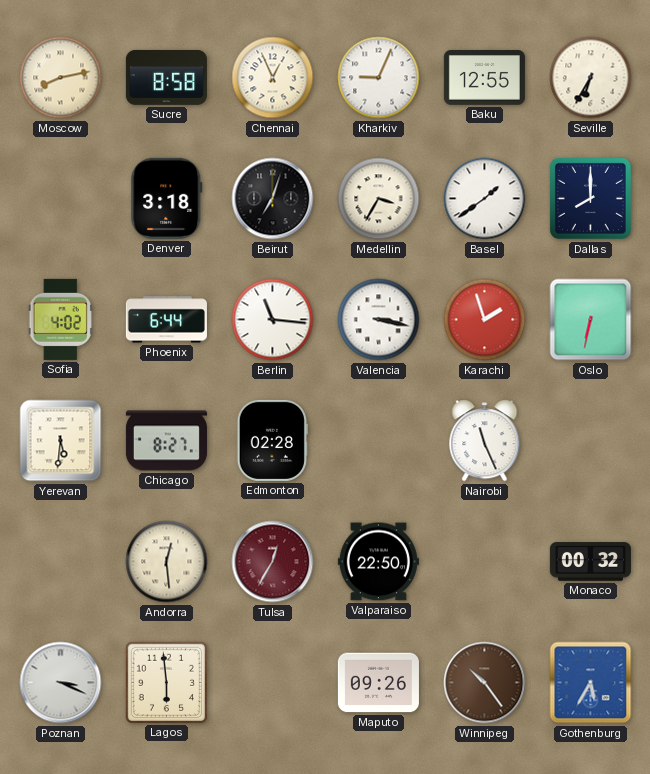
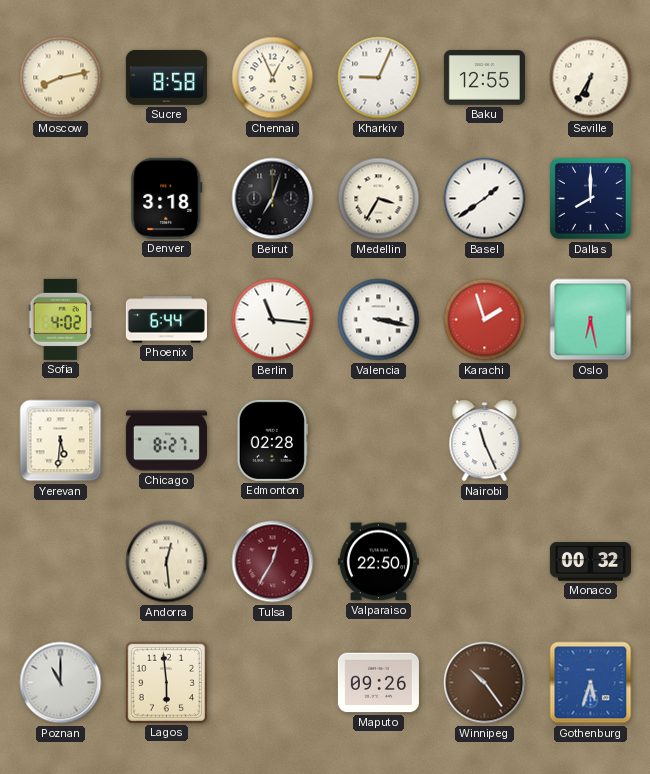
Oslo: 6:32 -> 6:28
Poznan: 3:19 -> 11:00
Gothenburg: 5:35 -> 5:33
